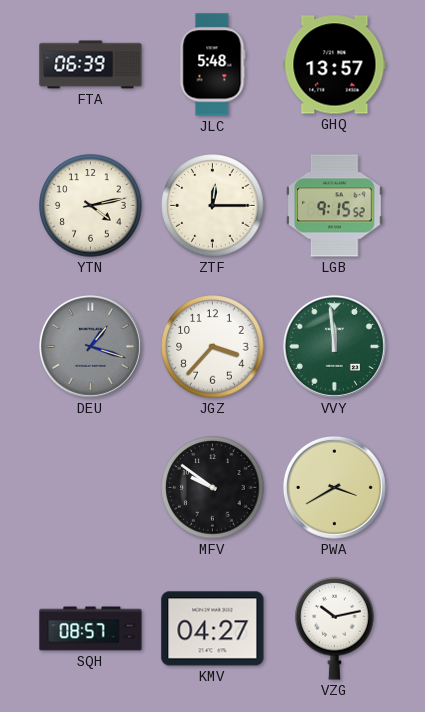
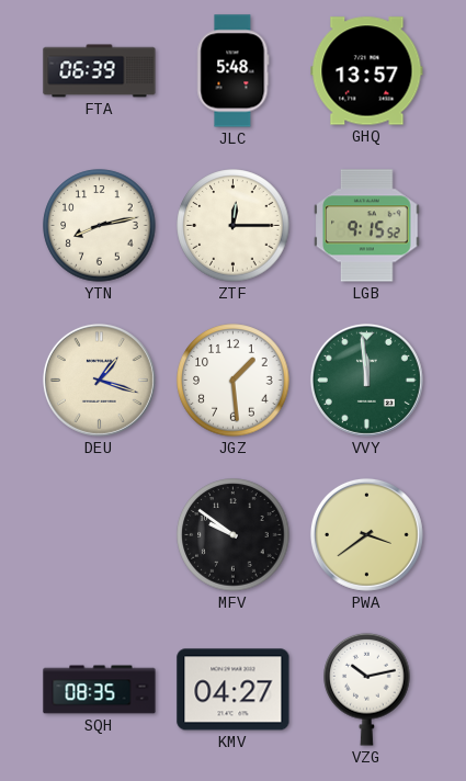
YTN: 4:13 -> 8:13
DEU dial: grey -> cream
JGZ: 3:37 -> 1:29
PWA: 3:40 -> 3:39
SQH: 08:57 -> 08:35
